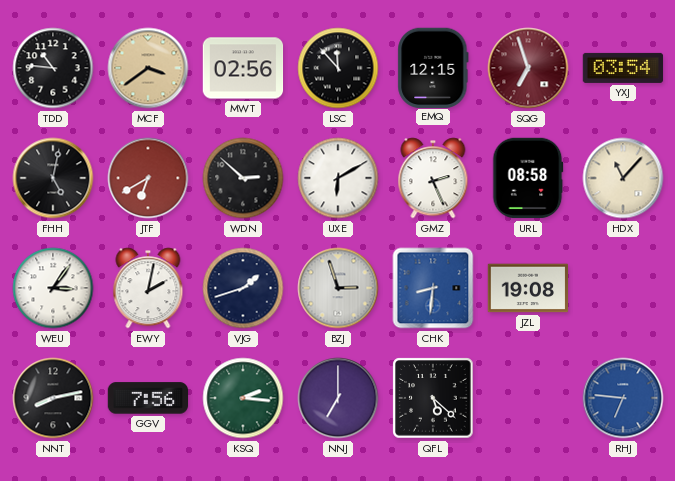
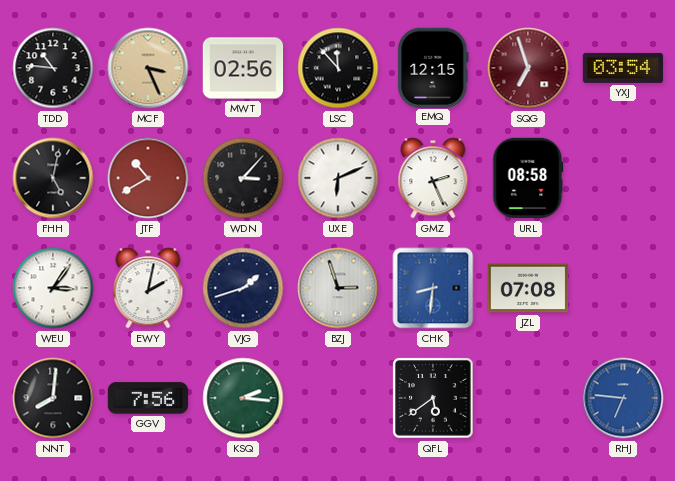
MCF: 3:39 -> 3:26
JTF: 6:40 -> 10:40
WDN: 2:52 -> 3:07
UXE: 6:10 -> 6:11
HDX: 11:07 -> none
JZL: 19:08 -> 07:08
NNT: 8:13 -> 8:01
NNJ: 7:00 -> none
QFL: 5:22 -> 5:39
